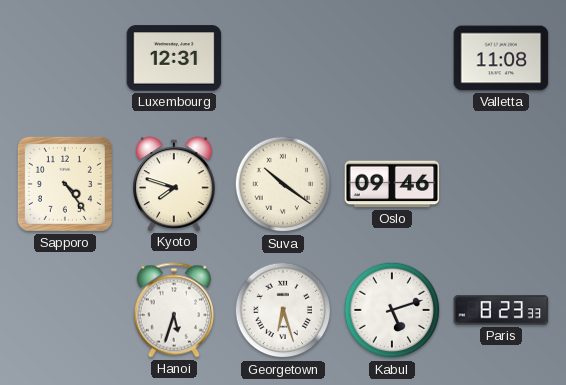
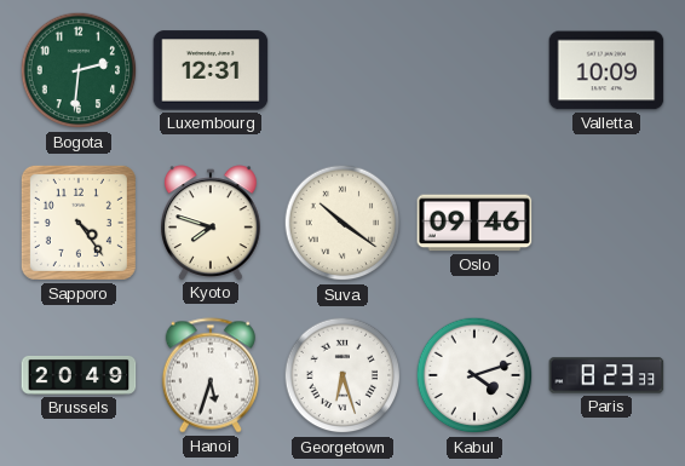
Bogota: none -> 2:31
Valletta: 11:08 -> 10:09
Brussels: none -> 20:49
Kabul: 5:12 -> 4:12
